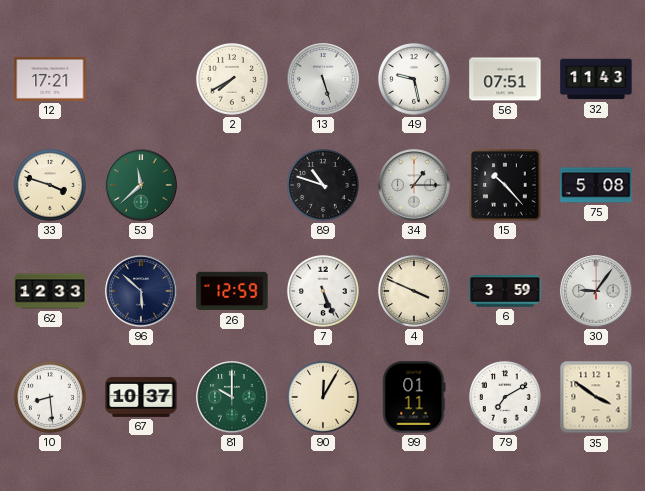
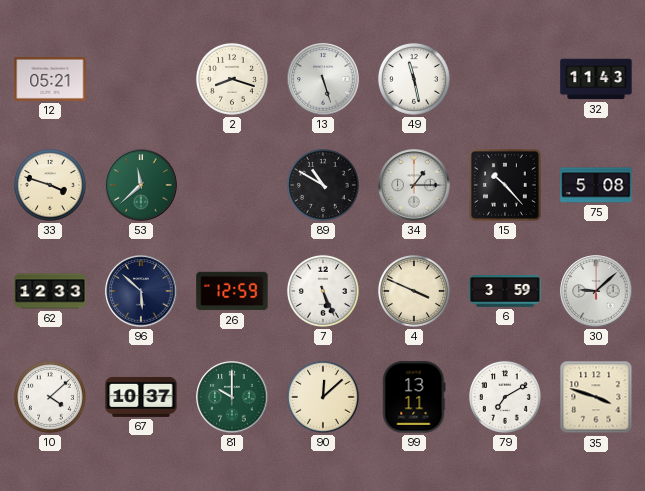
12: 17:21 -> 05:21
2: 7:40 -> 8:18
49: 9:28 -> 11:28
56: 07:51 -> none
89: 10:48 -> 10:50
30: 9:06 -> 9:08
10: 8:29 -> 4:08
90: 12:05 -> 12:08
99: 01:11 -> 13:11
35: 3:51 -> 3:48
